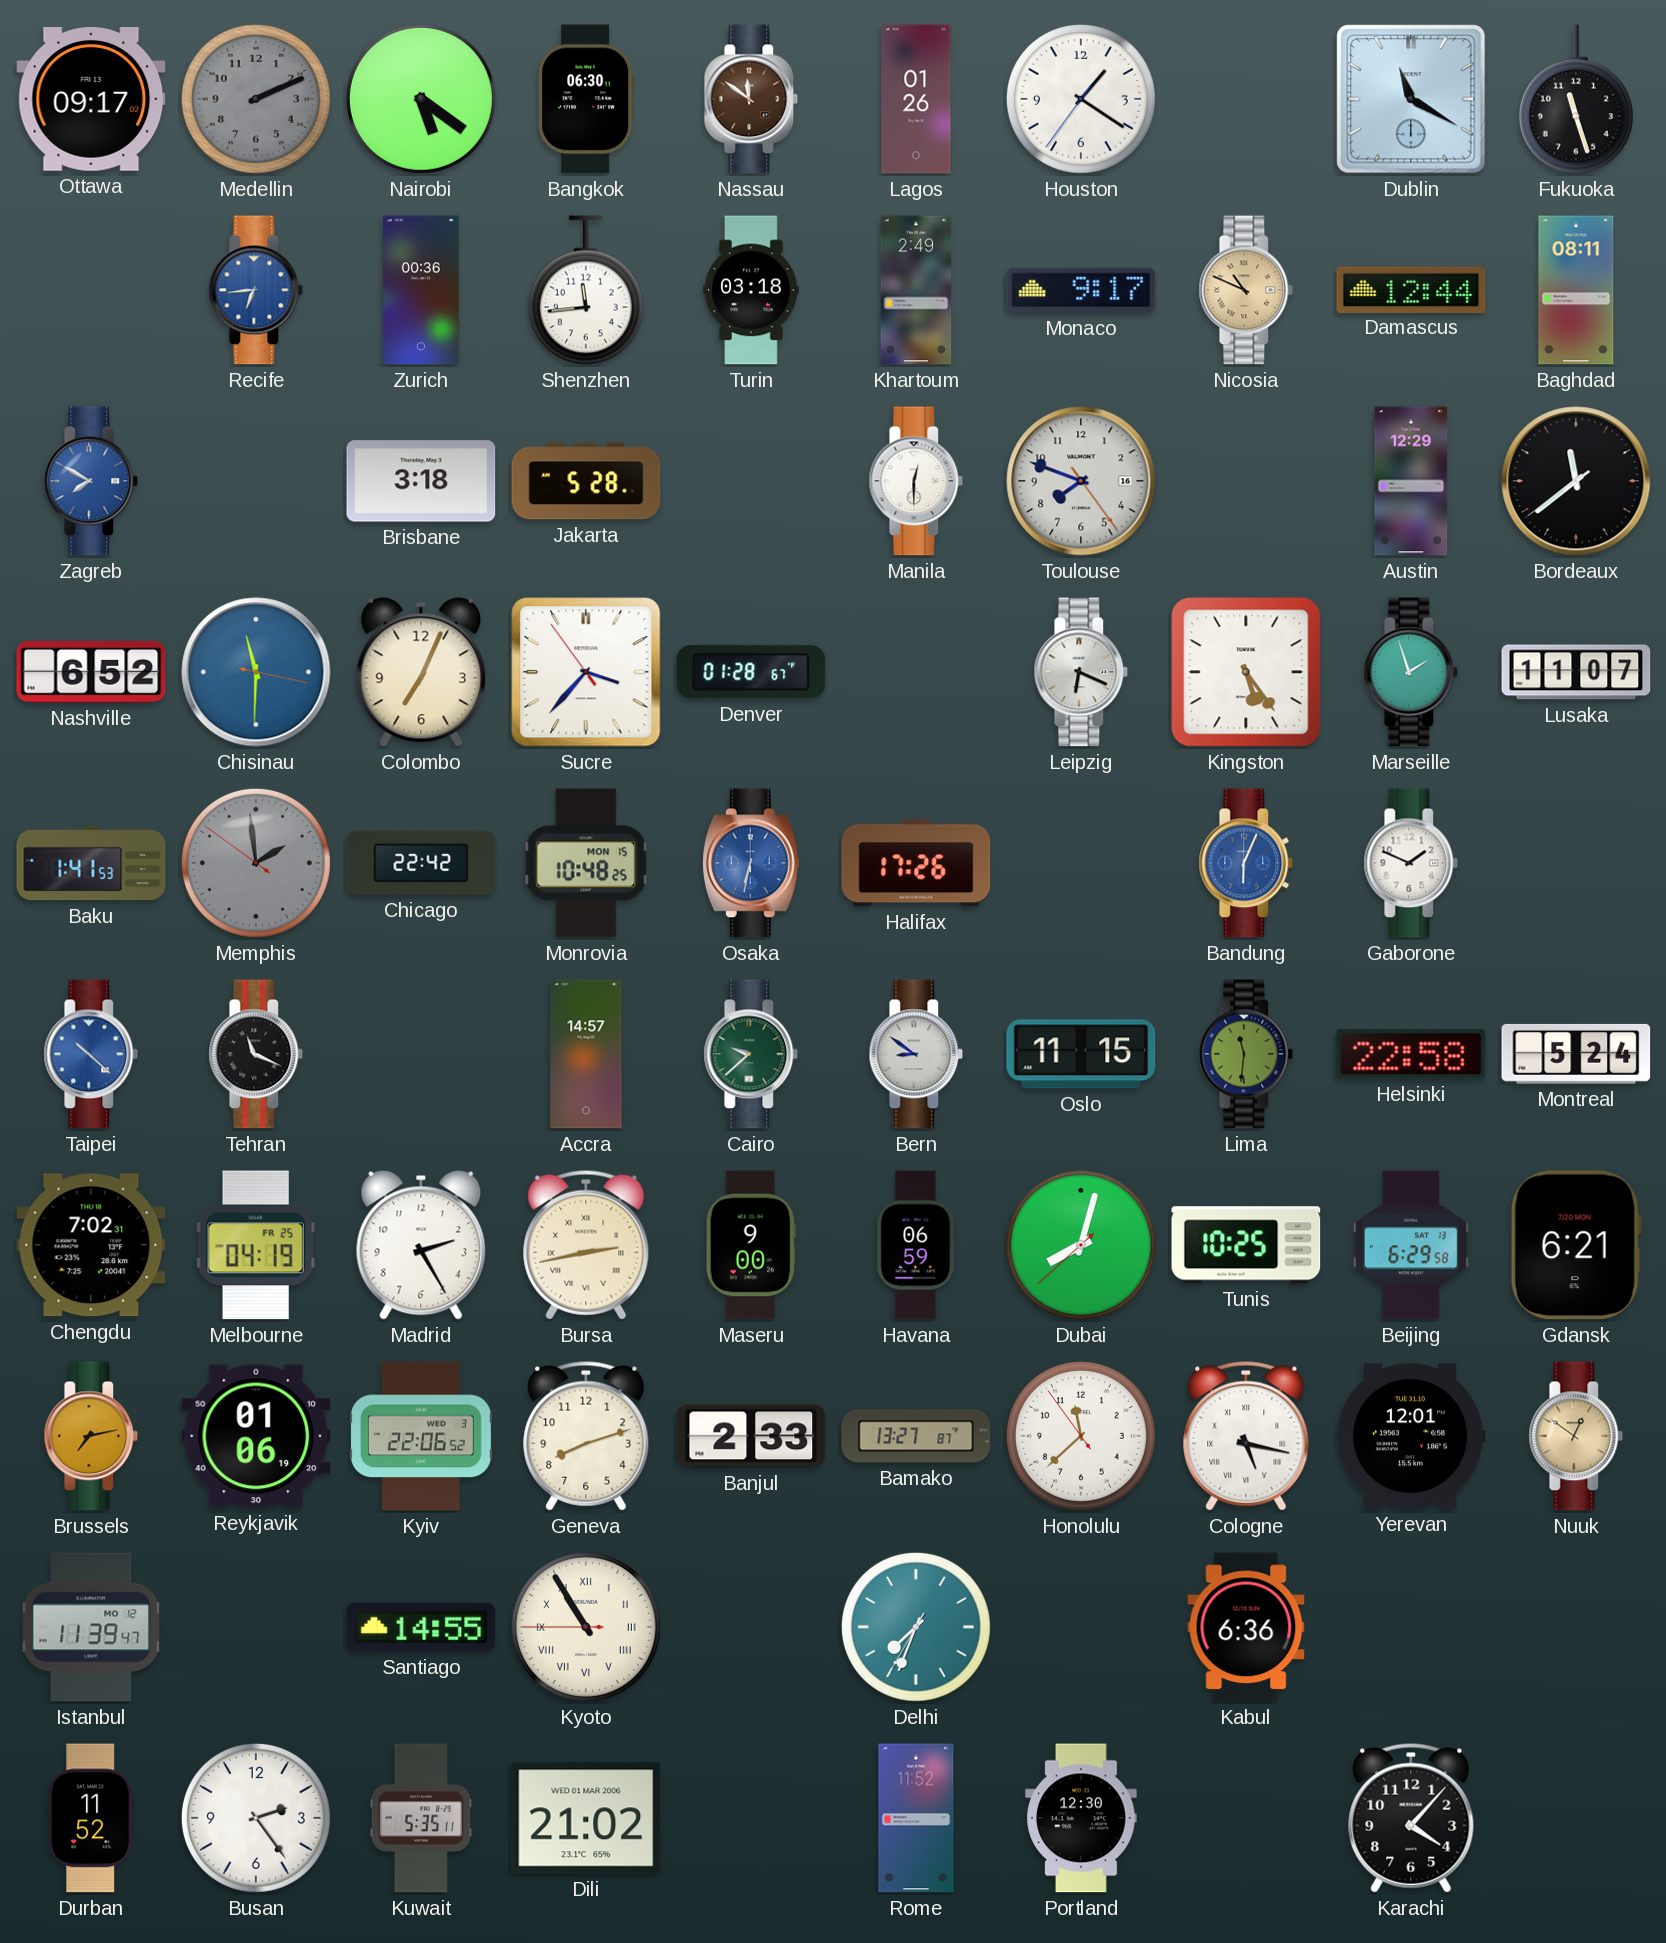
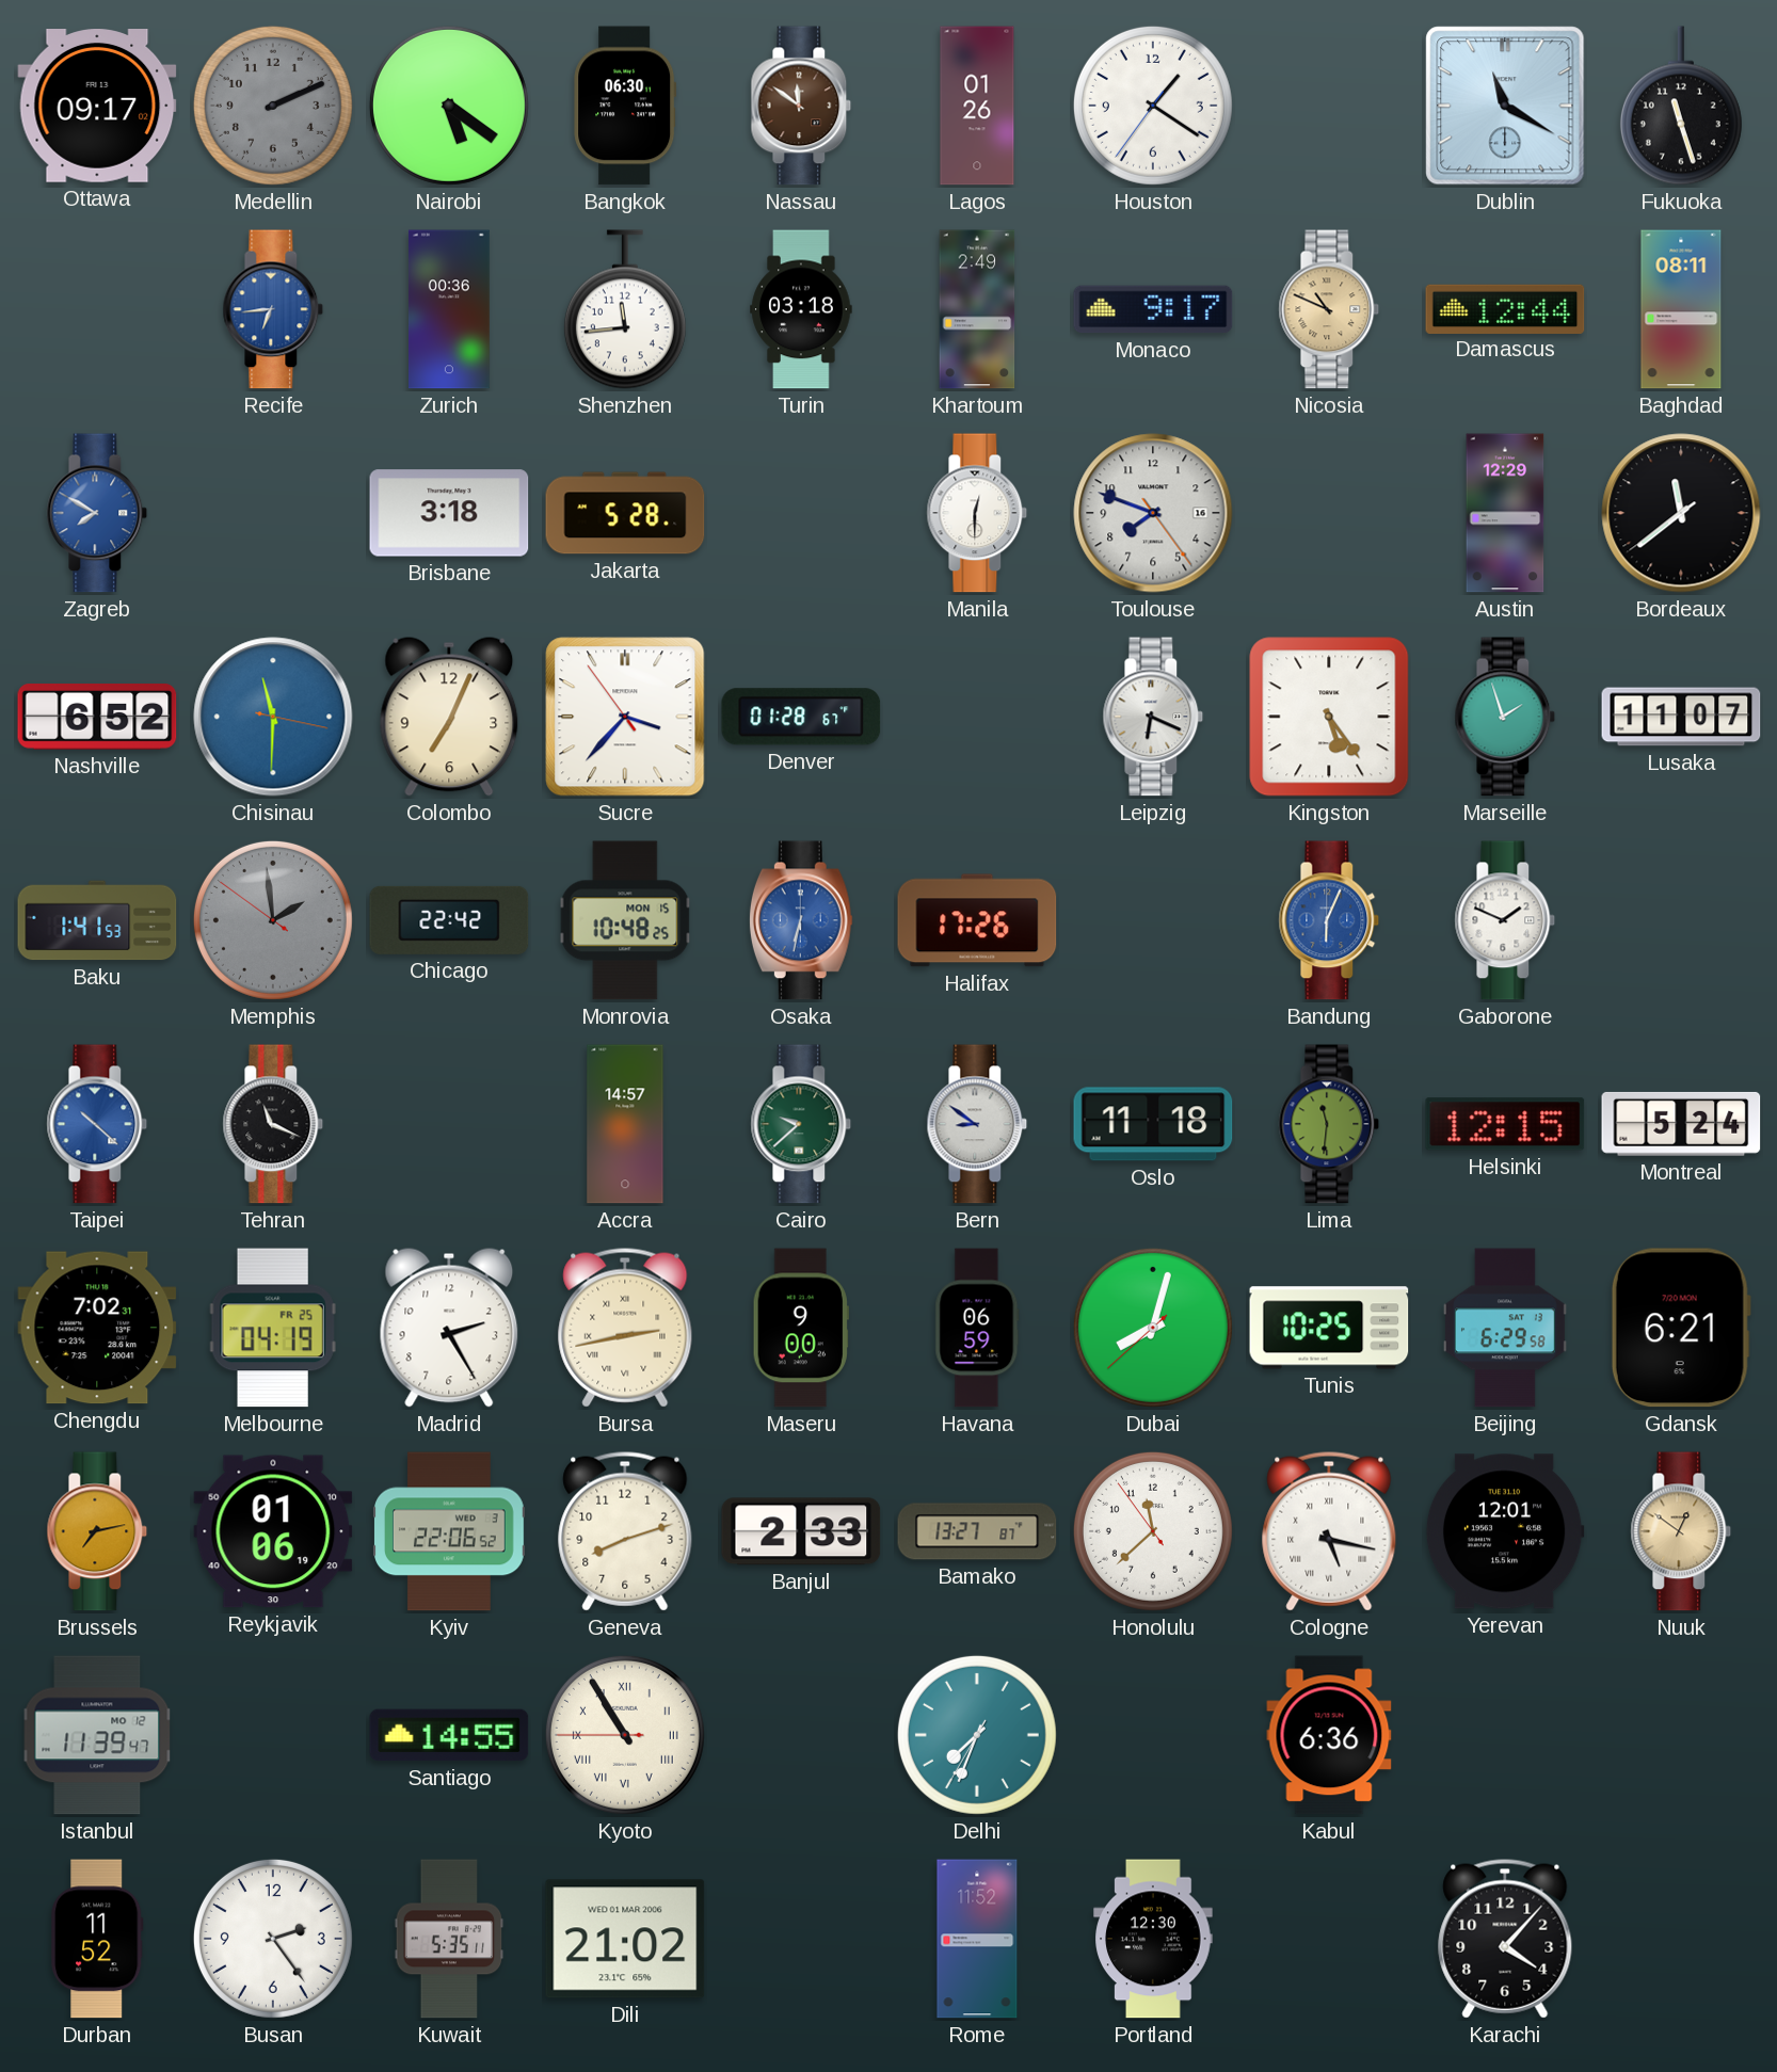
Oslo: 11:15 -> 11:18
Helsinki: 22:58 -> 12:15
